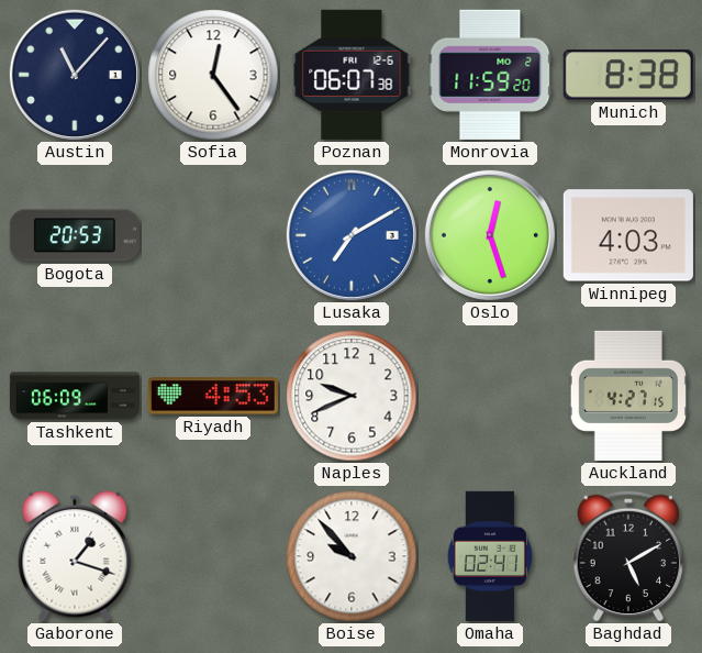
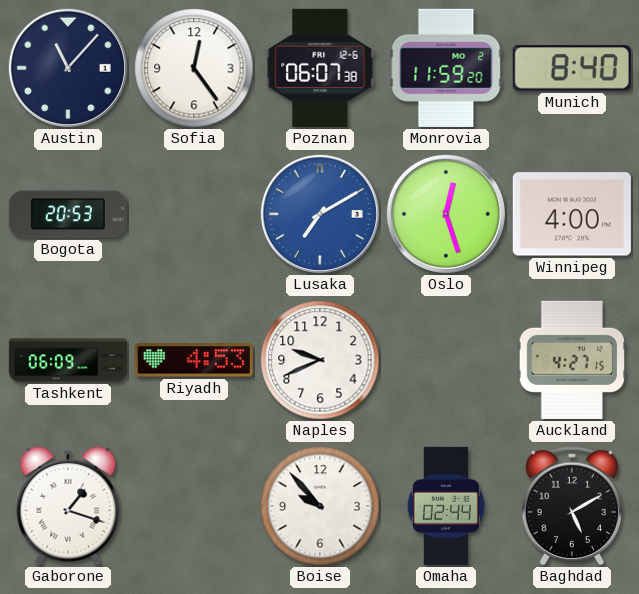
Munich: 8:38 -> 8:40
Winnipeg: 4:03 -> 4:00
Omaha: 02:41 -> 02:44
